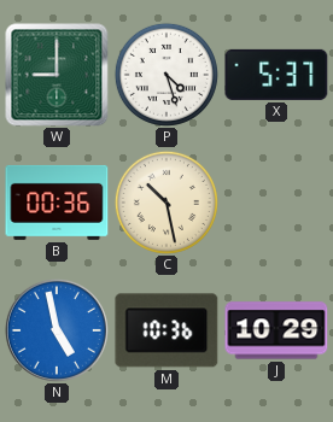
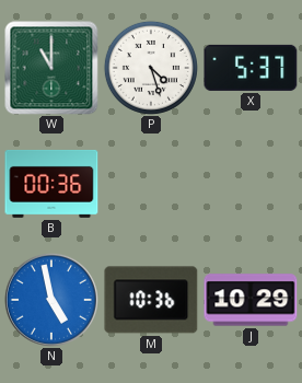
W: 9:00 -> 11:00
C: 10:28 -> none
